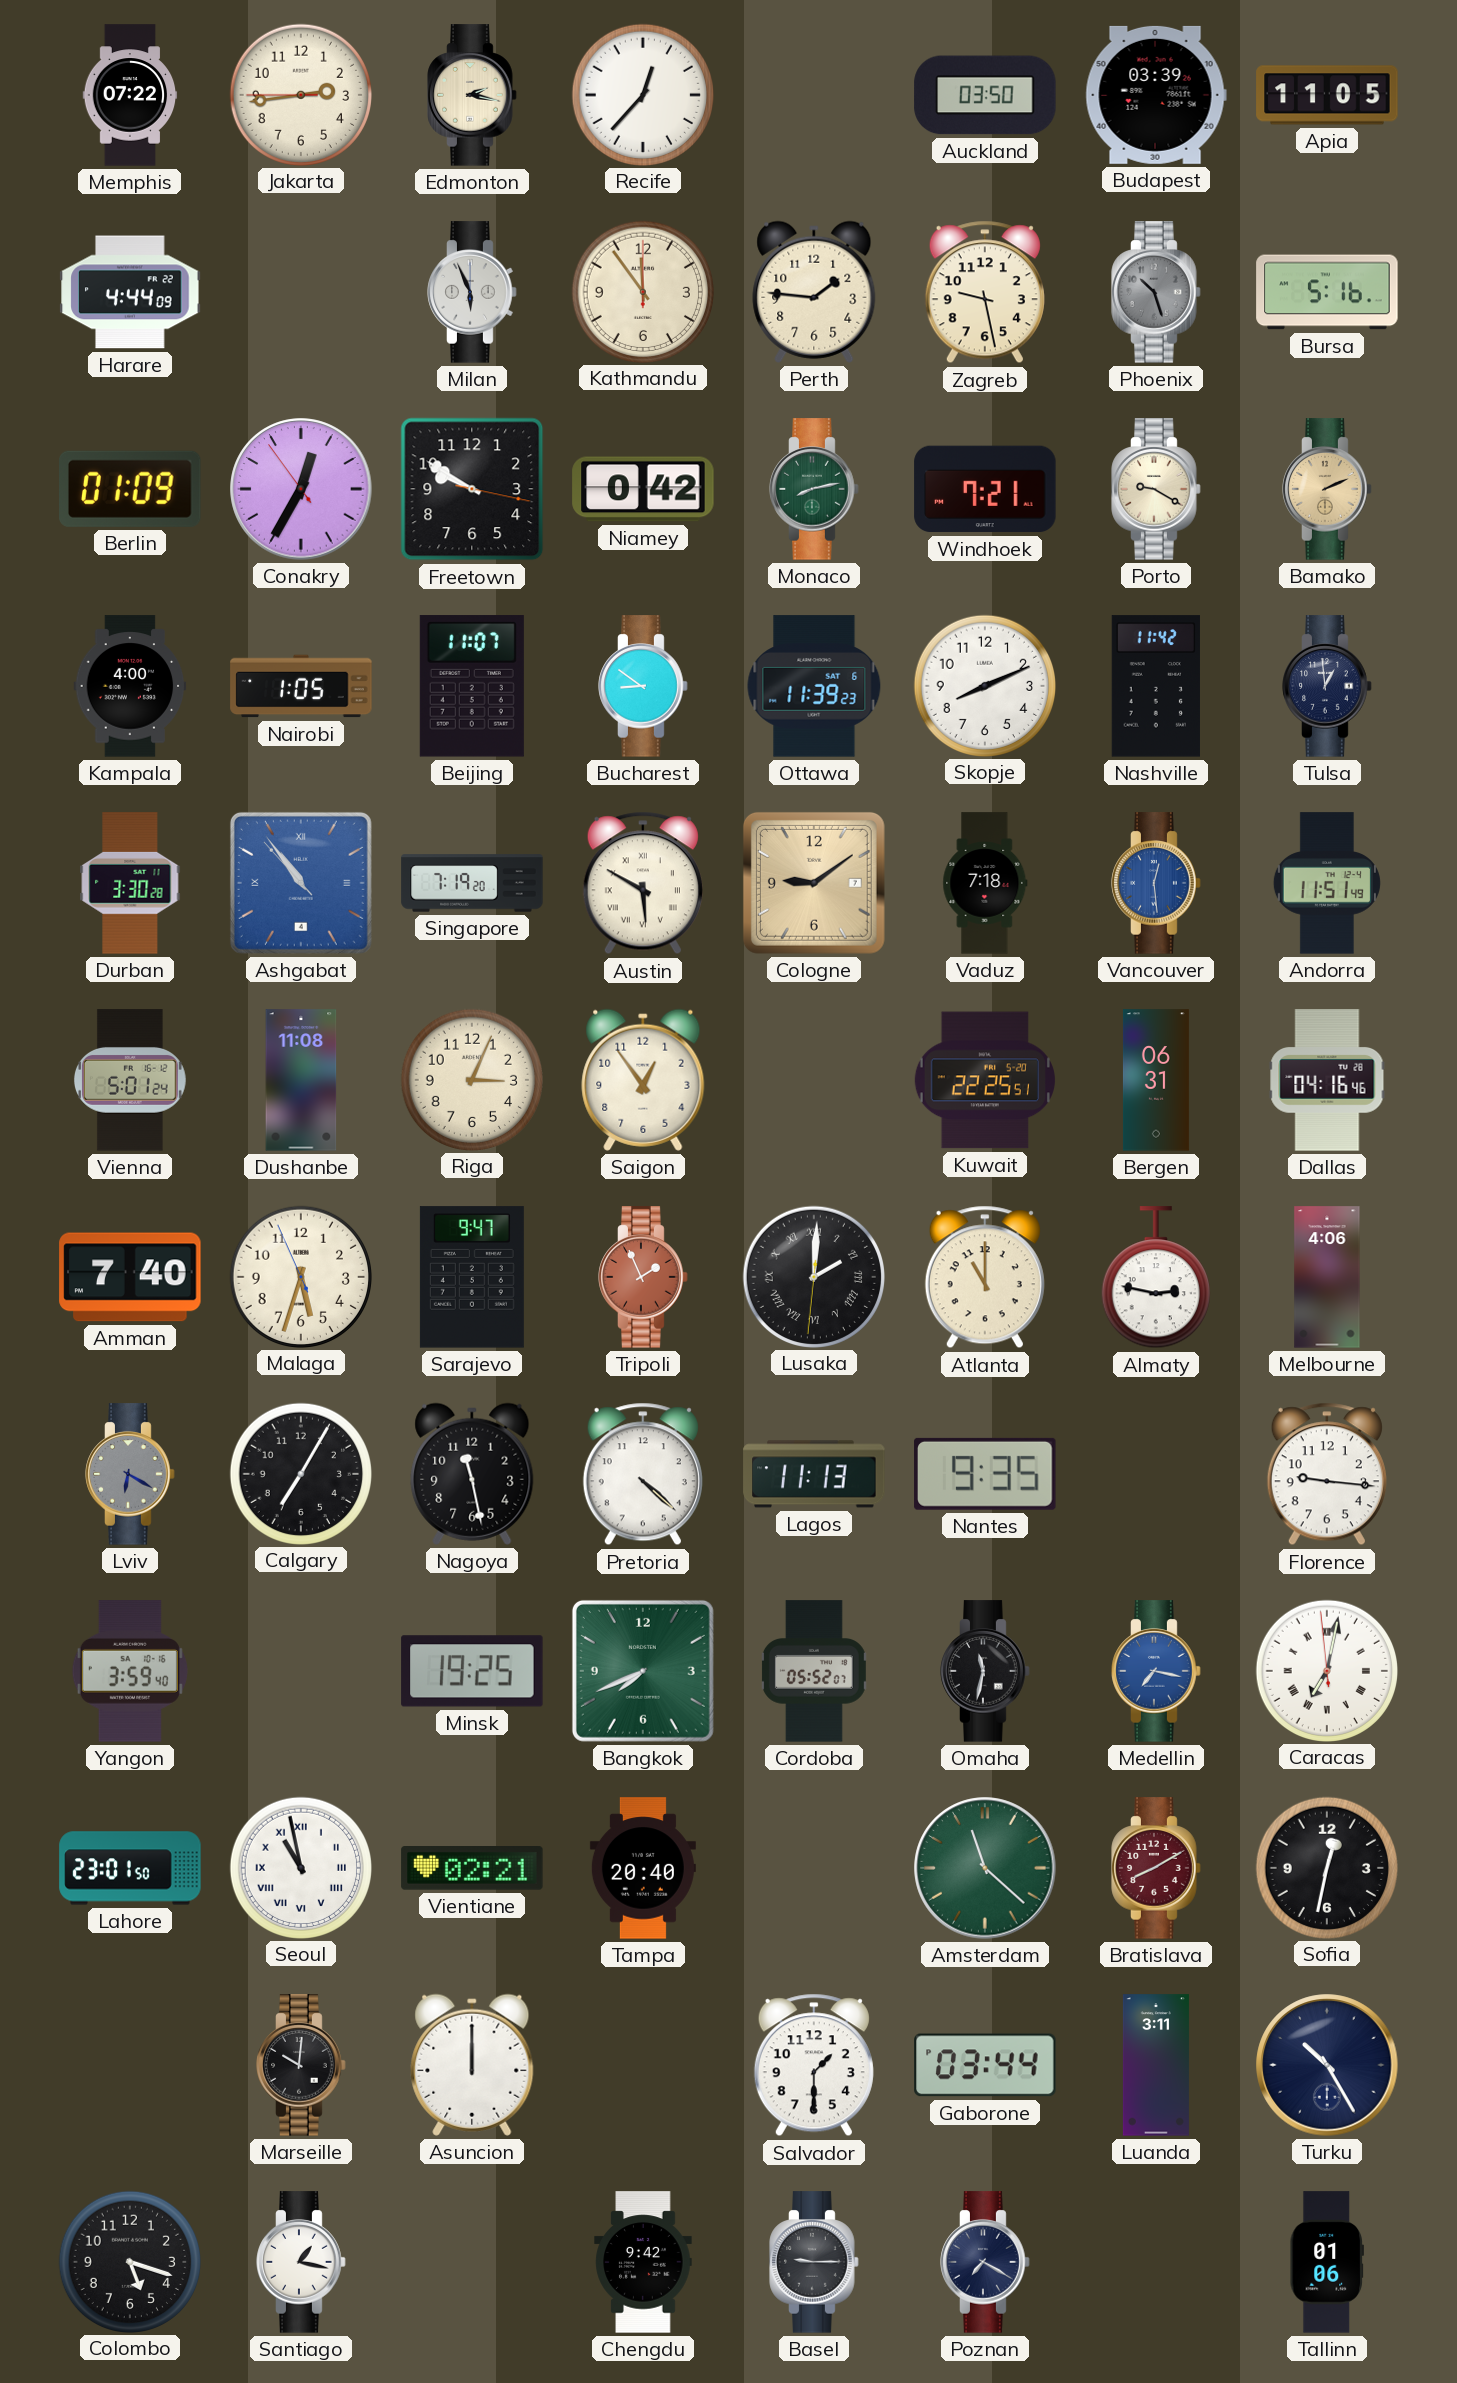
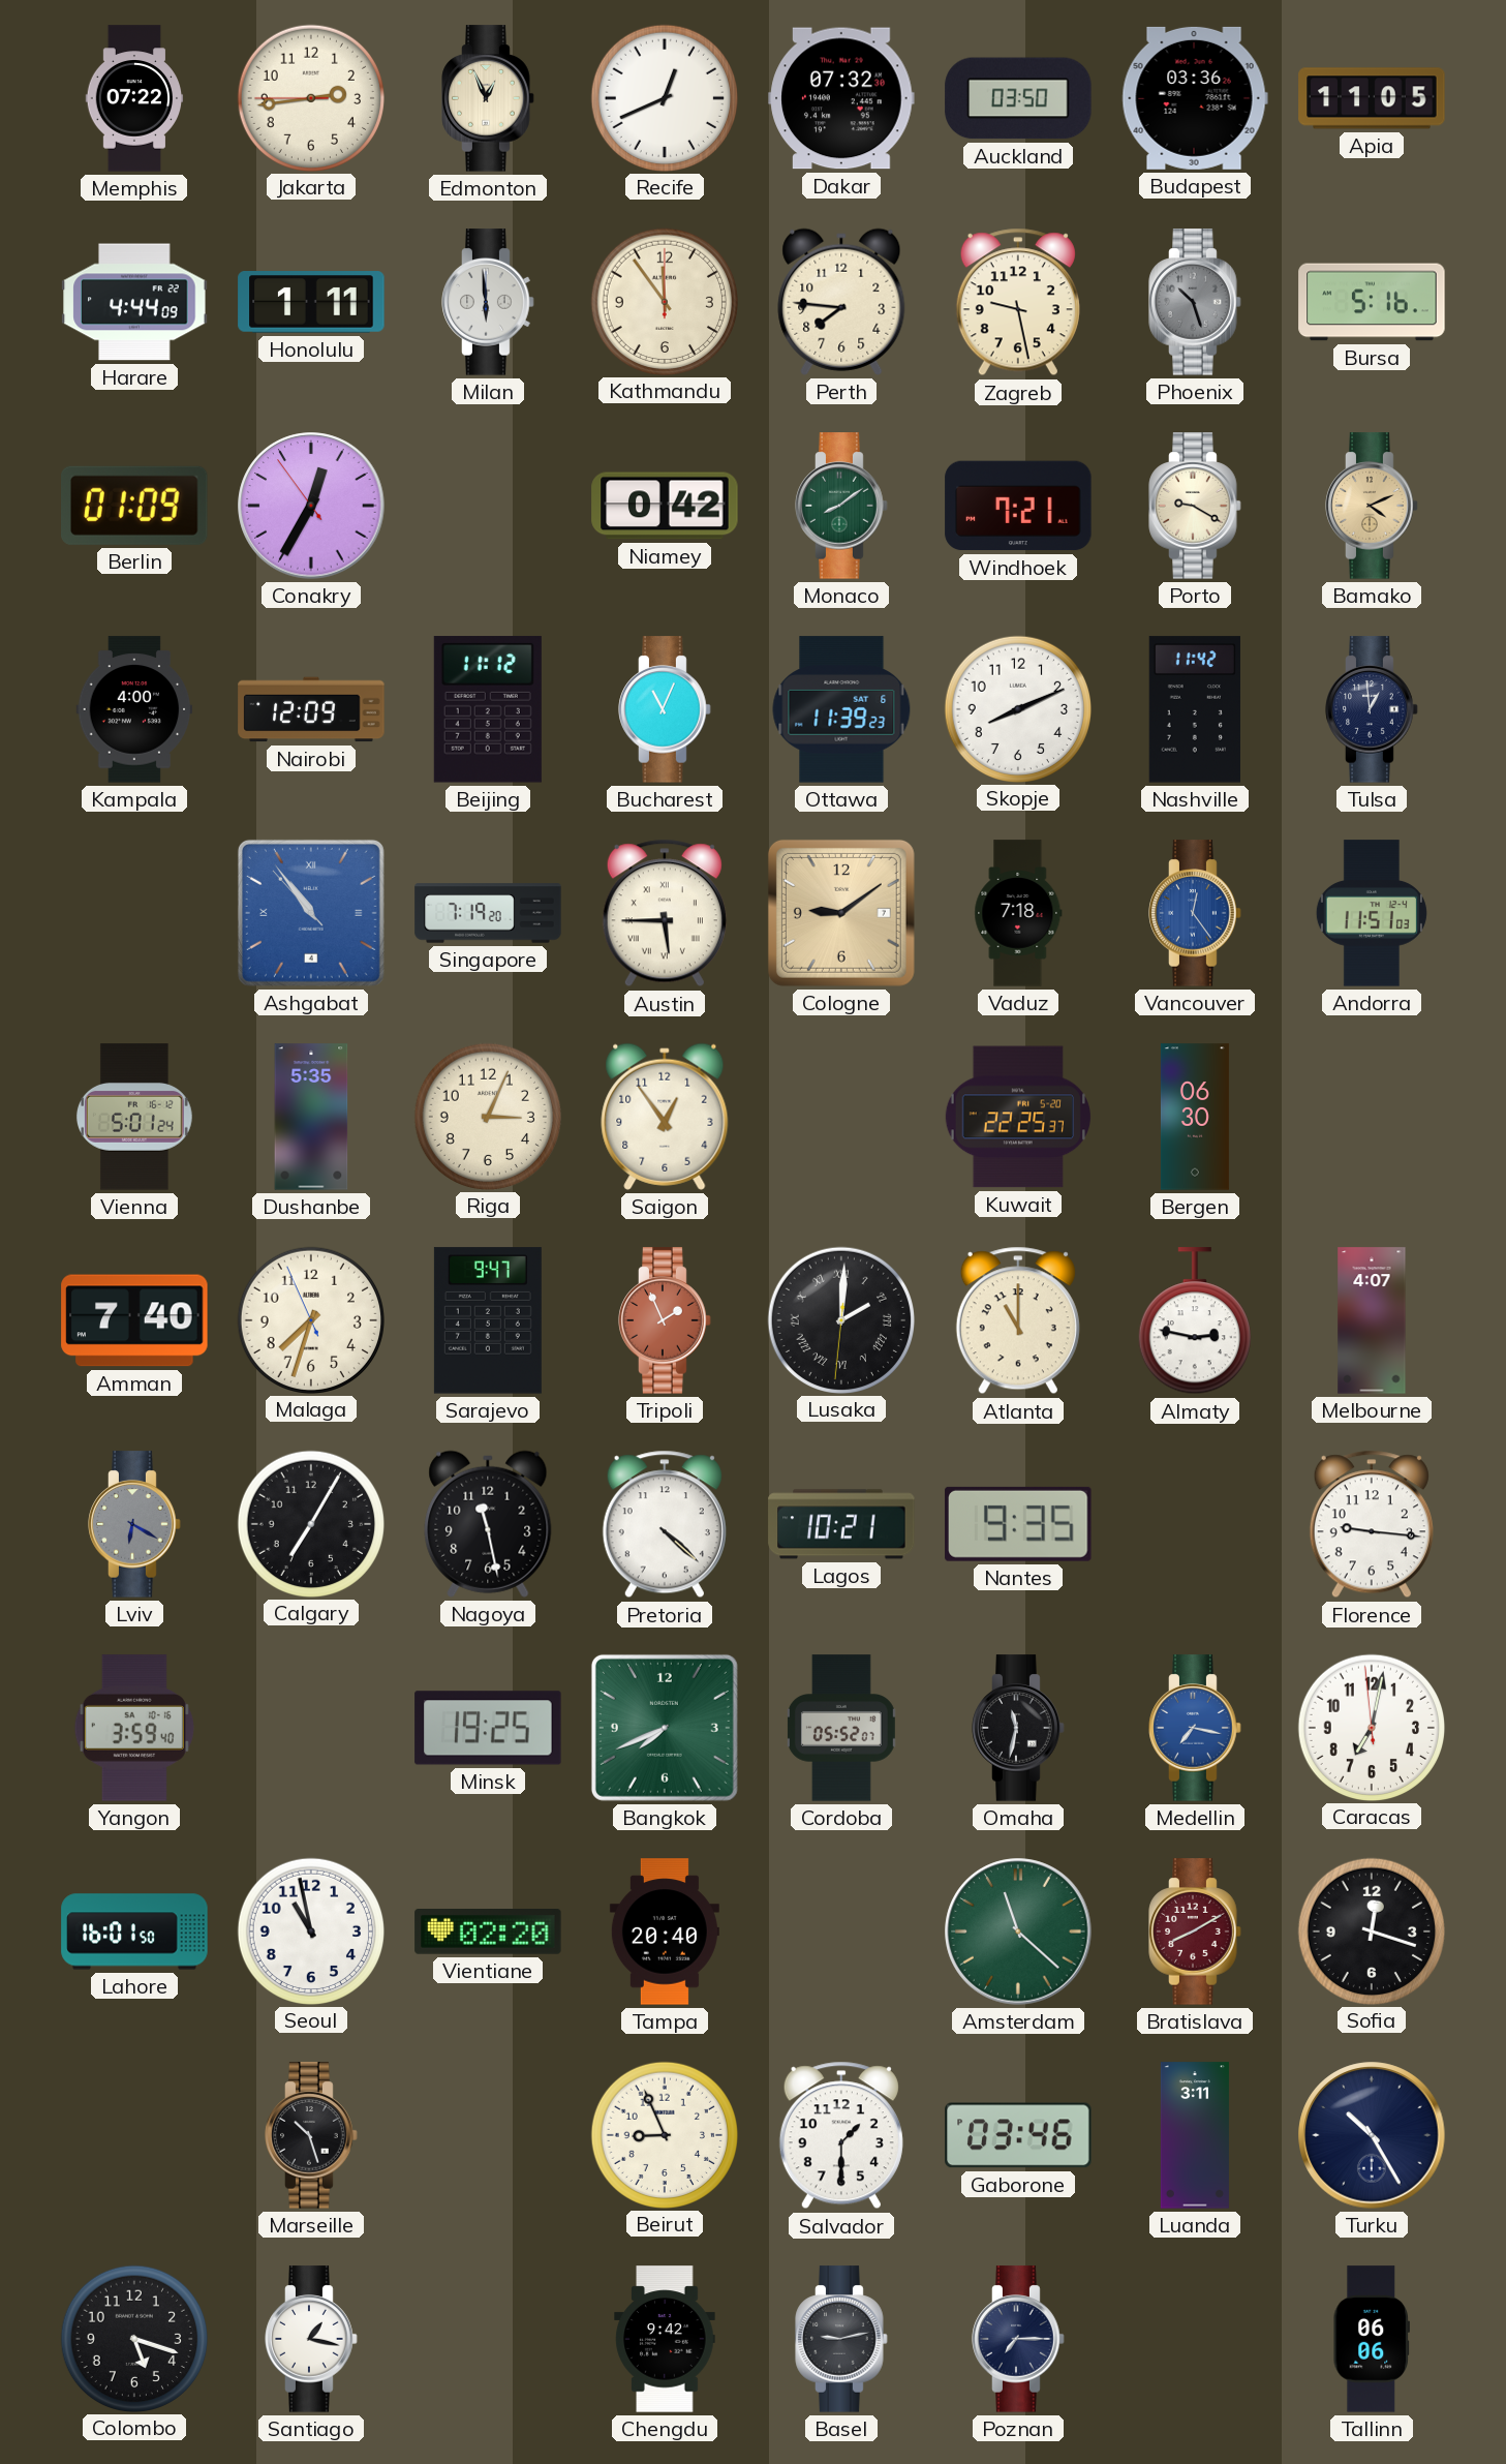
Edmonton: 2:17 -> 12:56
Recife: 12:37 -> 12:41
Dakar: none -> 07:32
Budapest: 03:39 -> 03:36
Honolulu: none -> 1:11
Milan: 5:56 -> 5:59
Perth: 1:46 -> 7:46
Freetown: 9:50 -> none
Monaco: 8:13 -> 8:09
Bamako: 2:11 -> 4:11
Nairobi: 1:05 -> 12:09
Beijing: 11:07 -> 11:12
Bucharest: 8:51 -> 11:04
Durban: 3:30 -> none
Austin: 5:50 -> 5:45
Vancouver: 12:29 -> 12:24
Andorra: 11:51:49 -> 11:51:03
Dushanbe: 11:08 -> 5:35
Kuwait: 22:25:51 -> 22:25:37
Bergen: 06:31 -> 06:30
Dallas: 04:16 -> none
Malaga: 5:32 -> 7:32
Melbourne: 4:06 -> 4:07
Lagos: 11:13 -> 10:21
Caracas numerals: Roman -> Arabic
Lahore: 23:01 -> 16:01
Seoul numerals: Roman -> Arabic
Vientiane: 02:21 -> 02:20
Sofia: 12:32 -> 12:18
Marseille: 10:01 -> 10:27
Asuncion: 12:00 -> none
Beirut: none -> 8:56
Gaborone: 03:44 -> 03:46
Basel: 9:15 -> 9:13
Poznan: 7:20 -> 7:15
Tallinn: 01:06 -> 06:06
